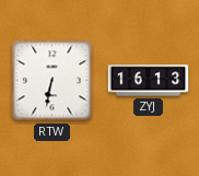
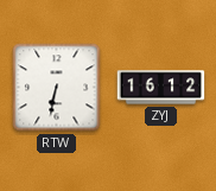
ZYJ: 16:13 -> 16:12
